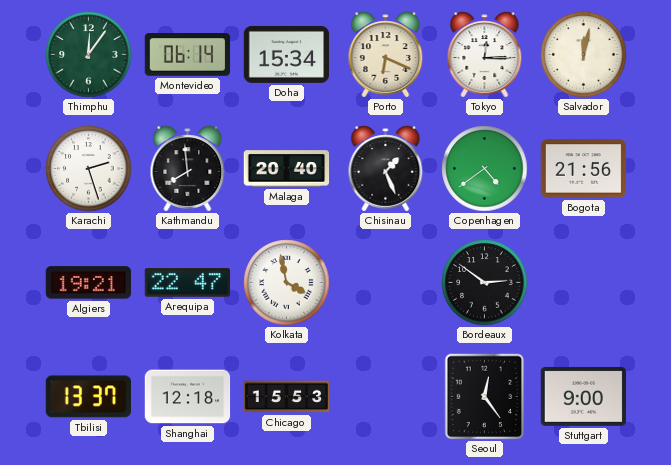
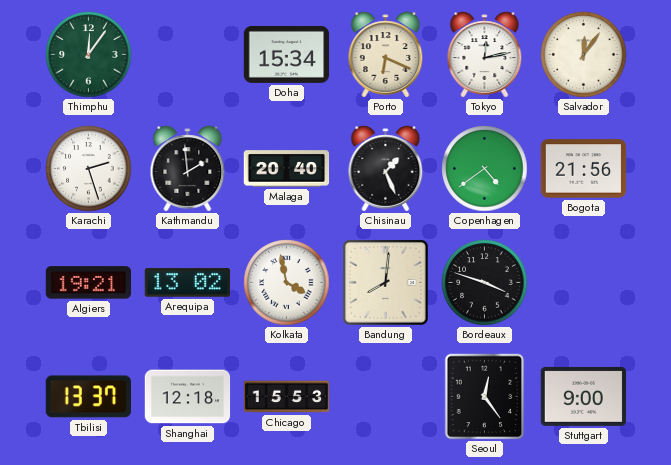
Montevideo: 06:14 -> none
Tokyo: 12:15 -> 12:13
Salvador: 12:02 -> 12:06
Kathmandu: 7:59 -> 1:59
Arequipa: 22:47 -> 13:02
Bandung: none -> 8:01
Bordeaux: 2:51 -> 3:48
